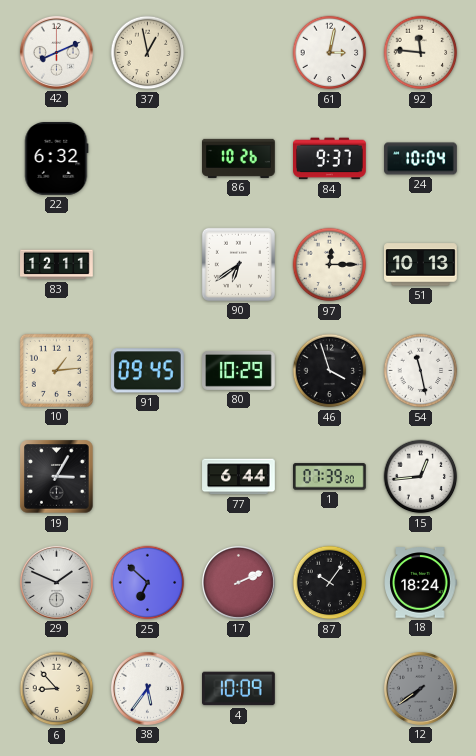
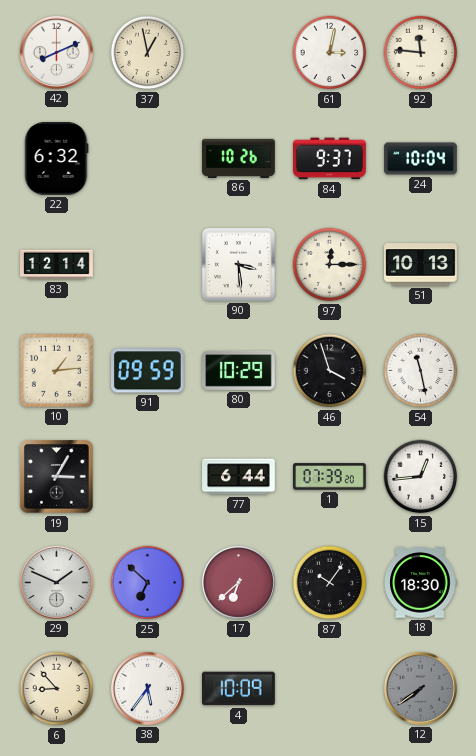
83: 12:11 -> 12:14
90: 6:39 -> 3:29
91: 09:45 -> 09:59
17: 2:11 -> 6:38
18: 18:24 -> 18:30
